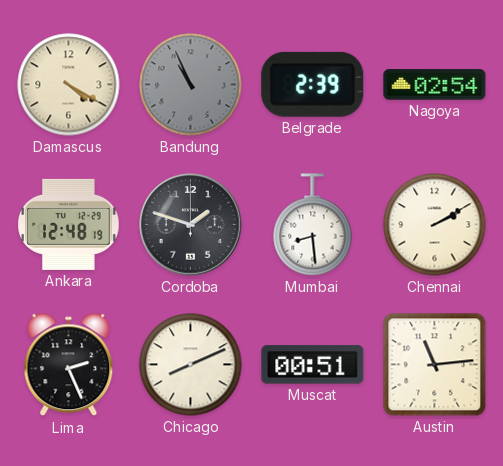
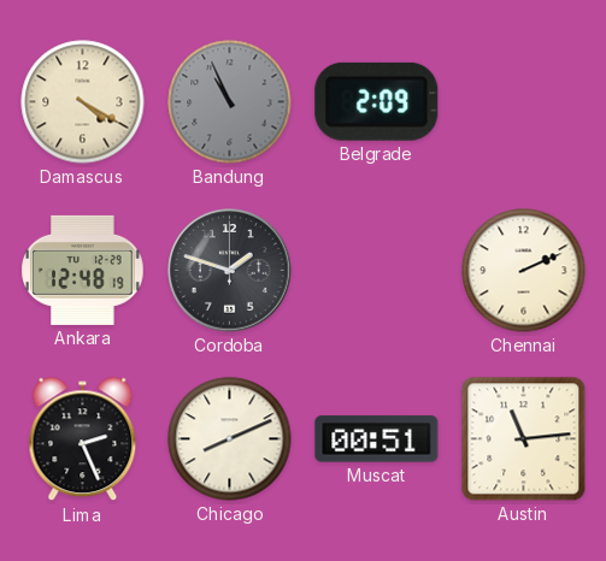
Belgrade: 2:39 -> 2:09
Nagoya: 02:54 -> none
Mumbai: 8:29 -> none
Chennai: 2:10 -> 2:11
